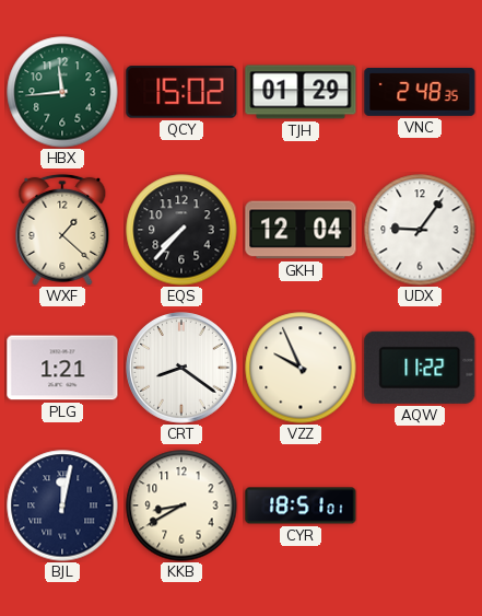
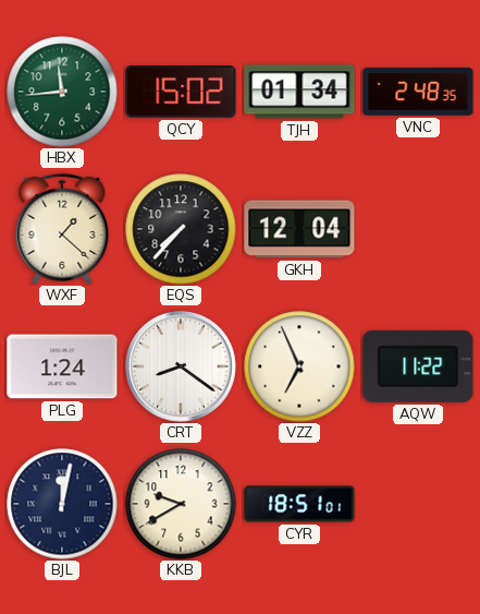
TJH: 01:29 -> 01:34
UDX: 9:06 -> none
PLG: 1:21 -> 1:24
VZZ: 9:56 -> 6:56
KKB: 8:40 -> 9:40
